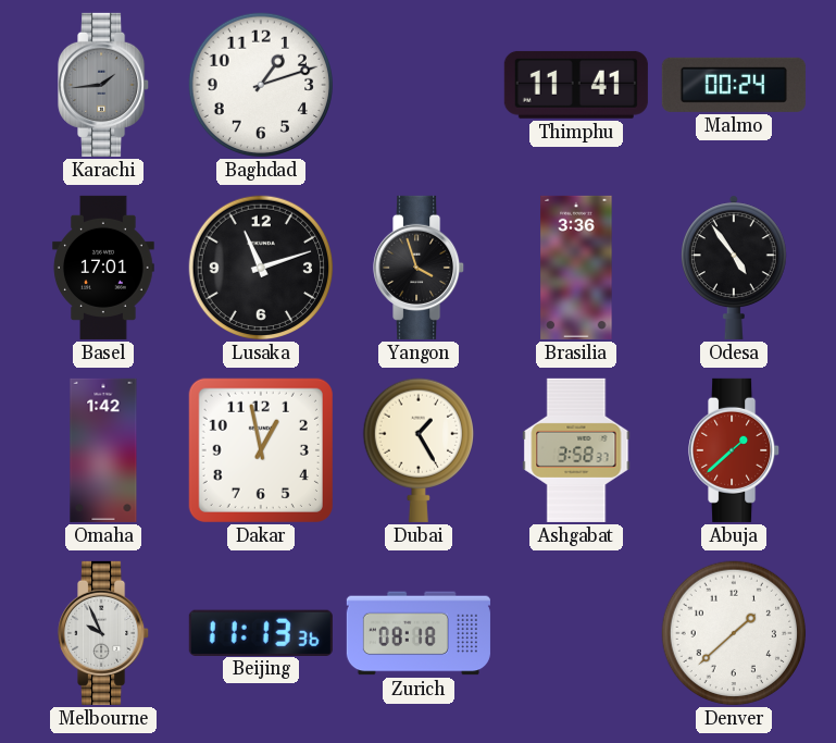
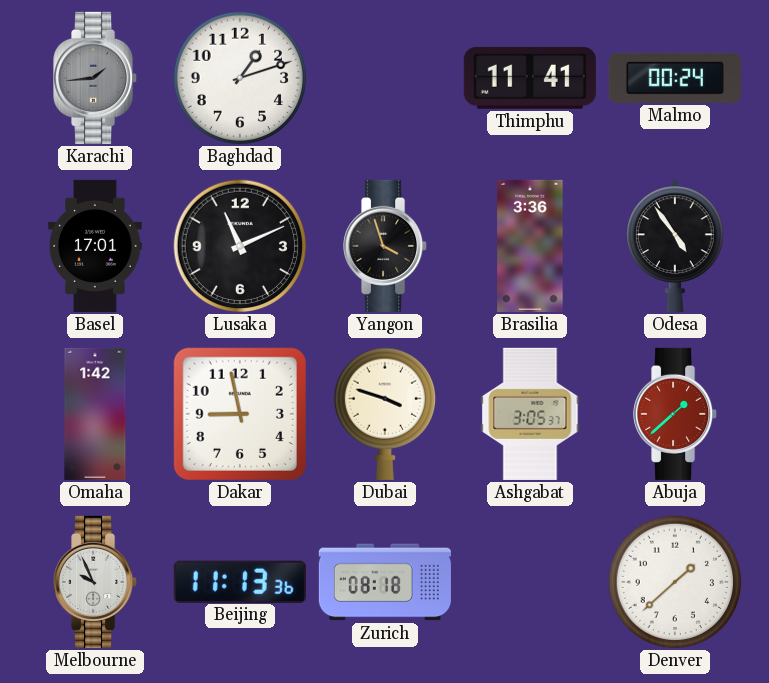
Lusaka: 11:12 -> 11:11
Dakar: 12:58 -> 8:58
Dubai: 1:25 -> 3:48
Ashgabat: 3:58 -> 3:05
